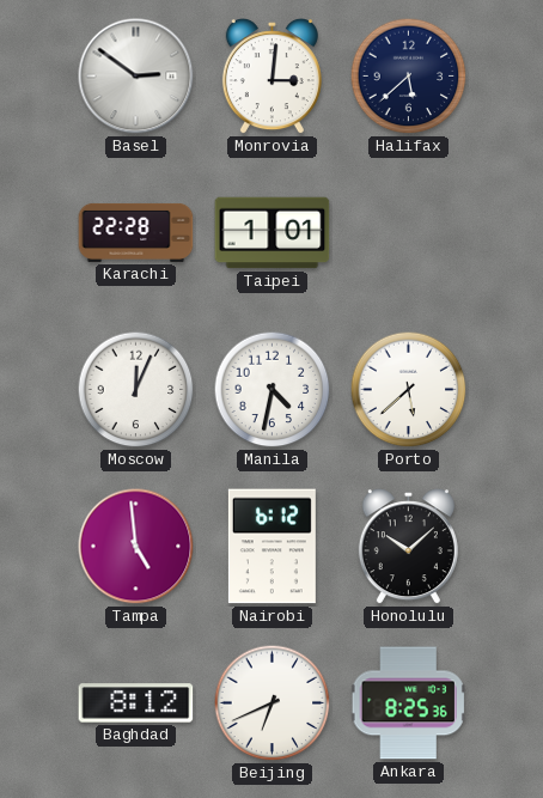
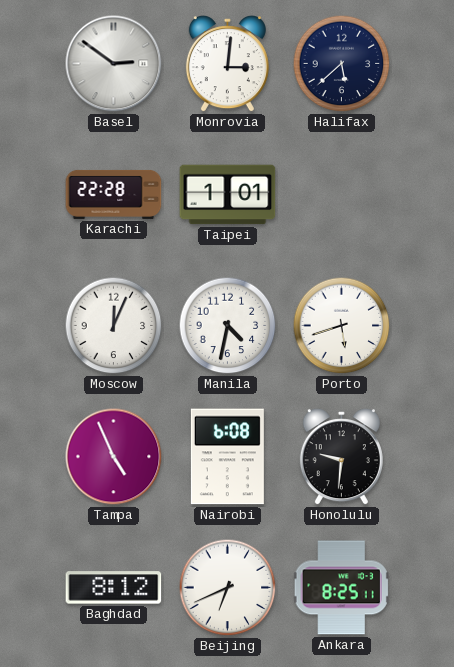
Porto: 5:38 -> 5:42
Tampa: 4:59 -> 4:56
Nairobi: 6:12 -> 6:08
Honolulu: 10:08 -> 9:31
Ankara: 8:25:36 -> 8:25:11
